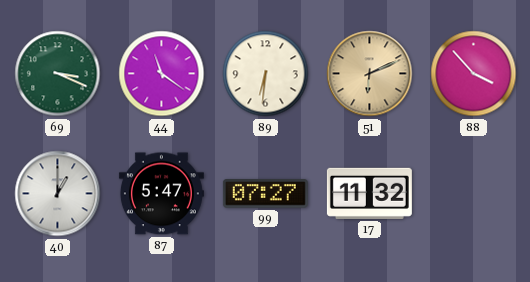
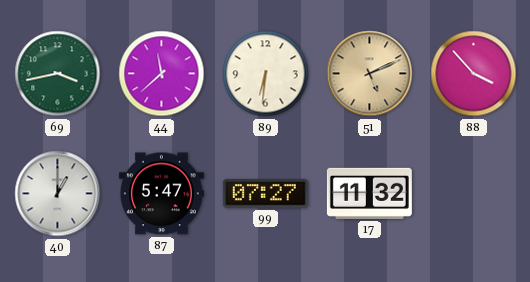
69: 3:19 -> 3:43
44: 11:21 -> 11:38
51: 6:11 -> 5:11
